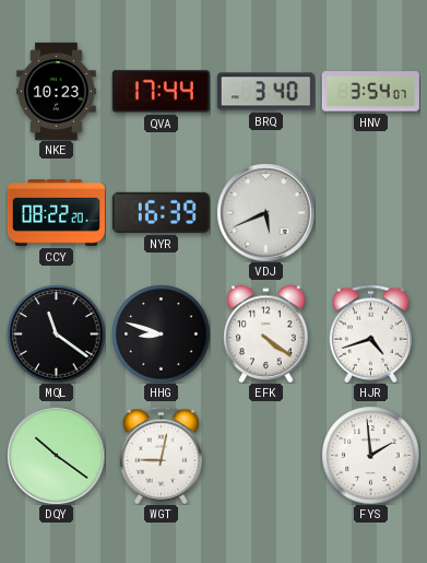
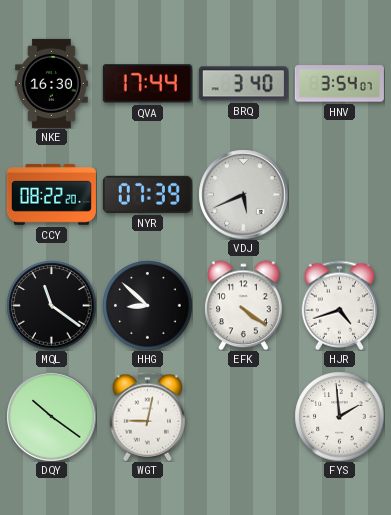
NKE: 10:23 -> 16:30
NYR: 16:39 -> 07:39
HHG: 8:48 -> 8:52
